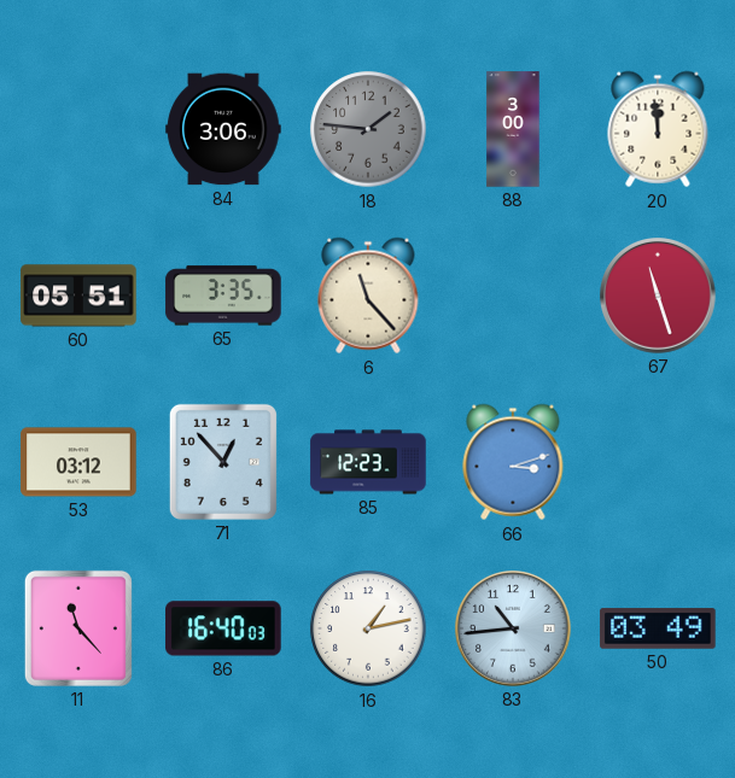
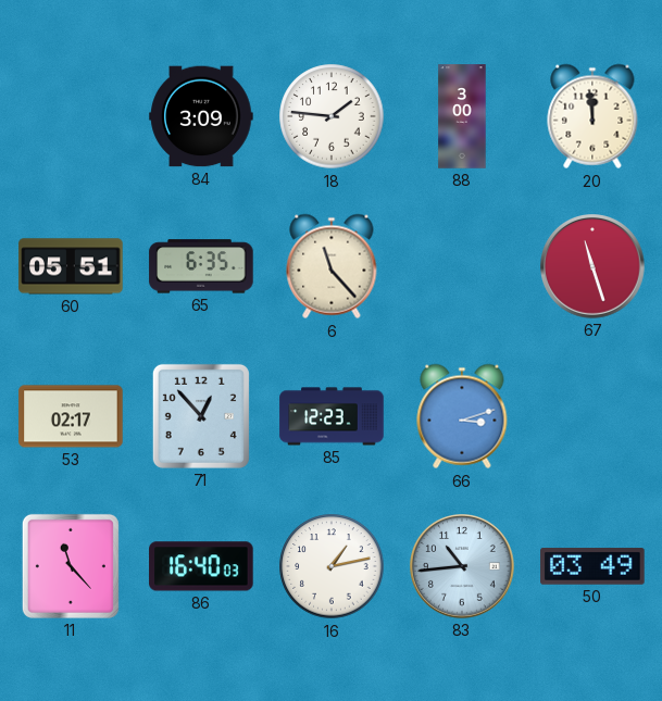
84: 3:06 -> 3:09
18 dial: grey -> white
65: 3:35 -> 6:35
53: 03:12 -> 02:17
